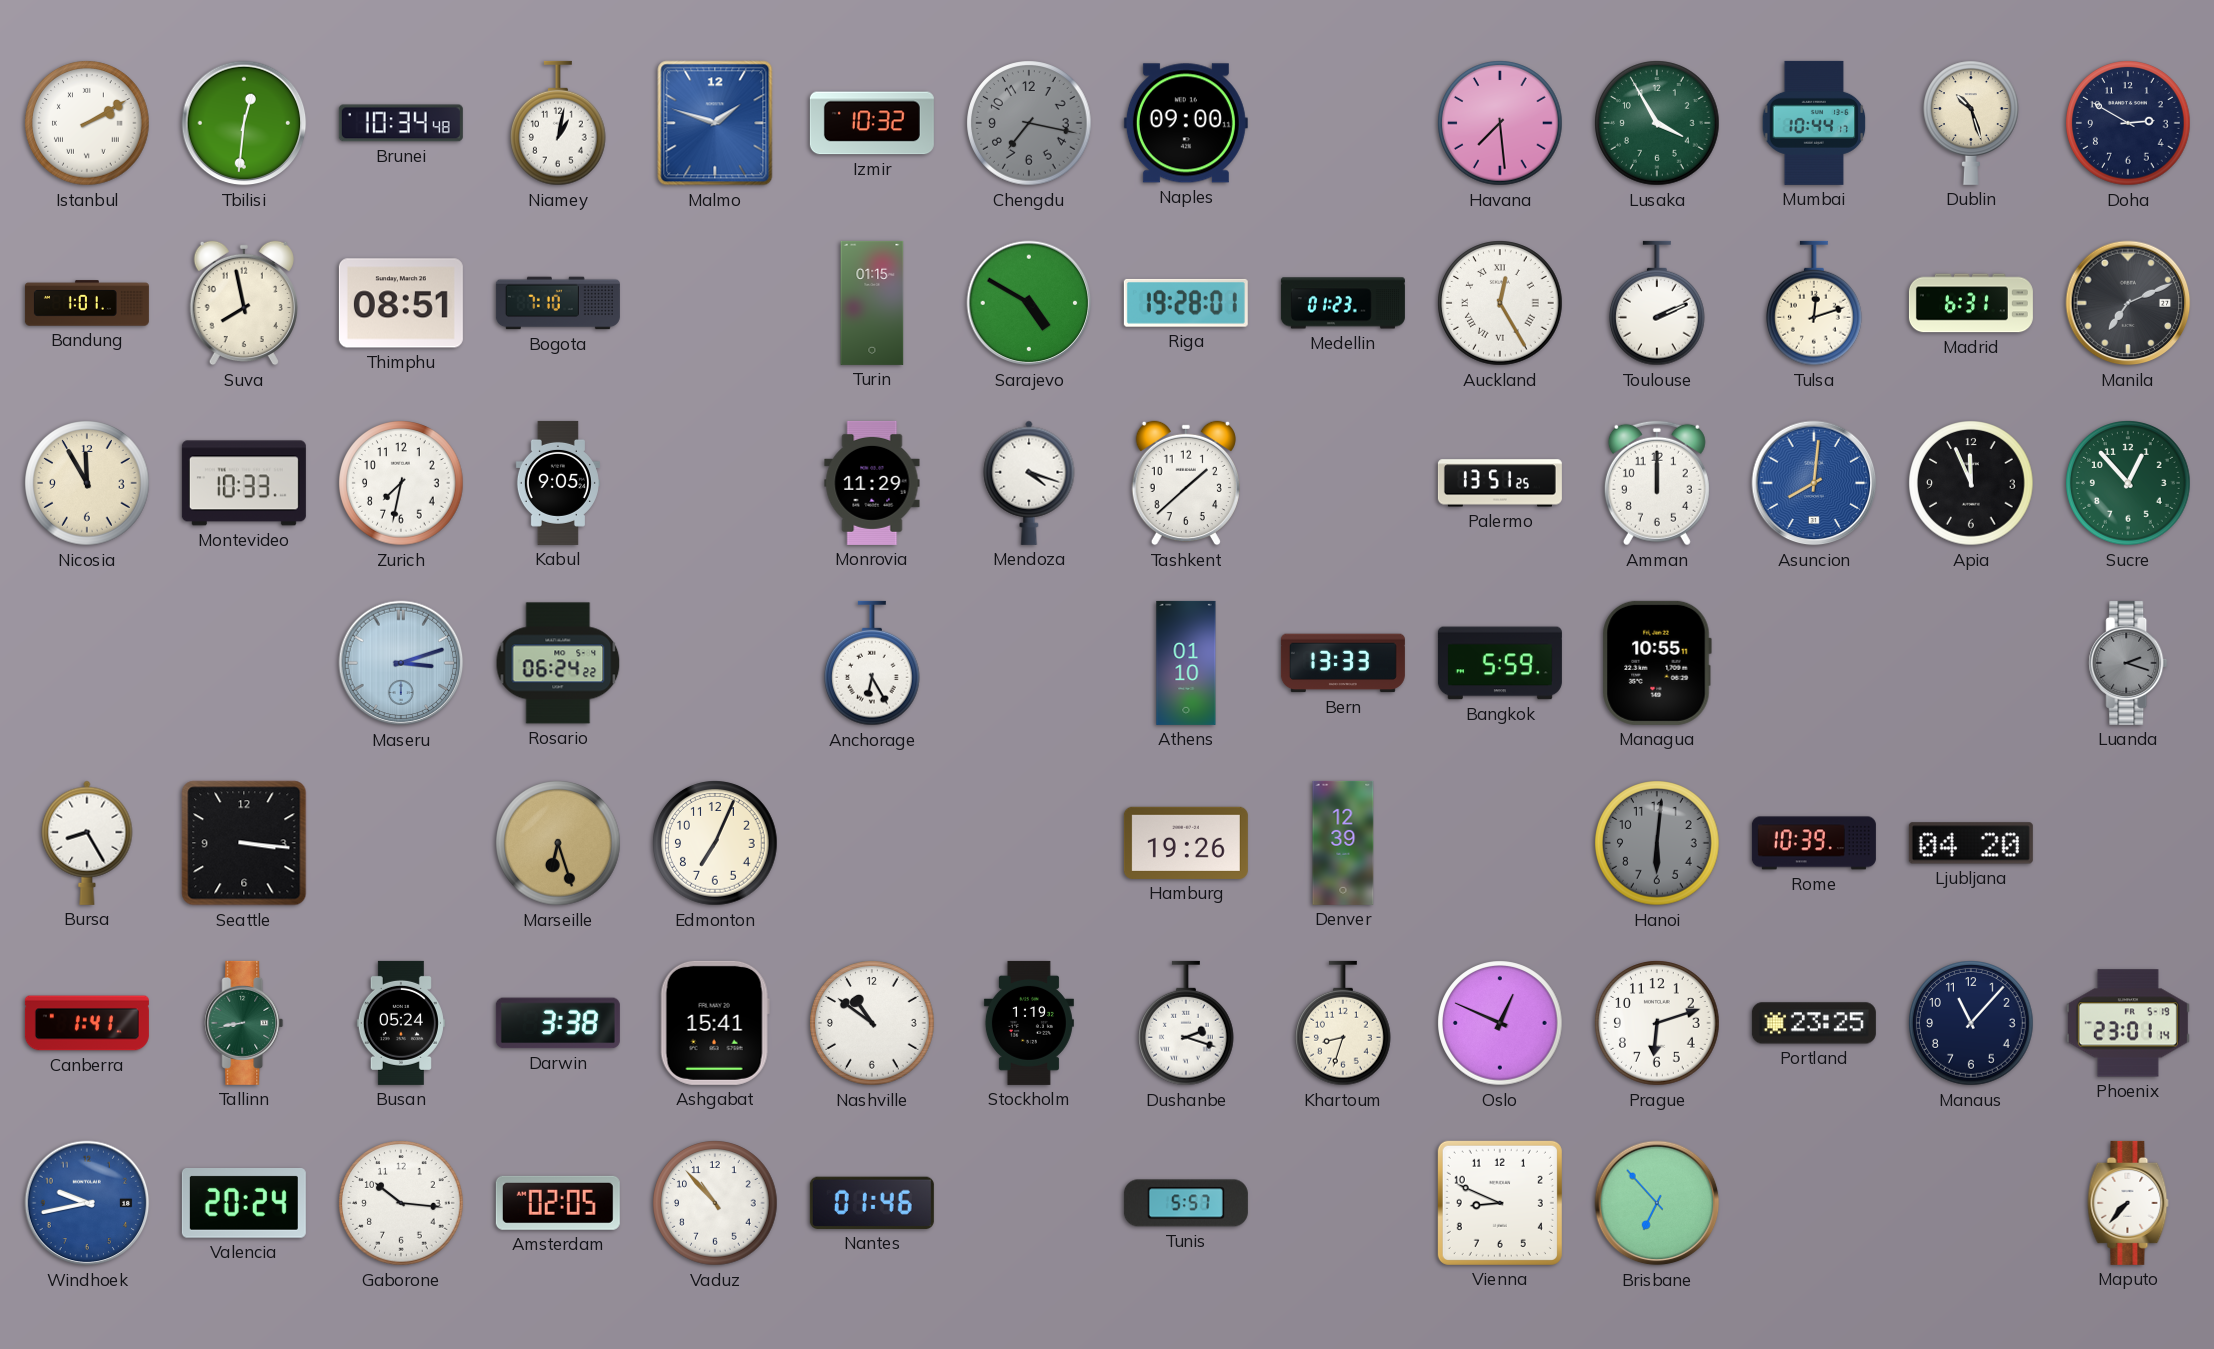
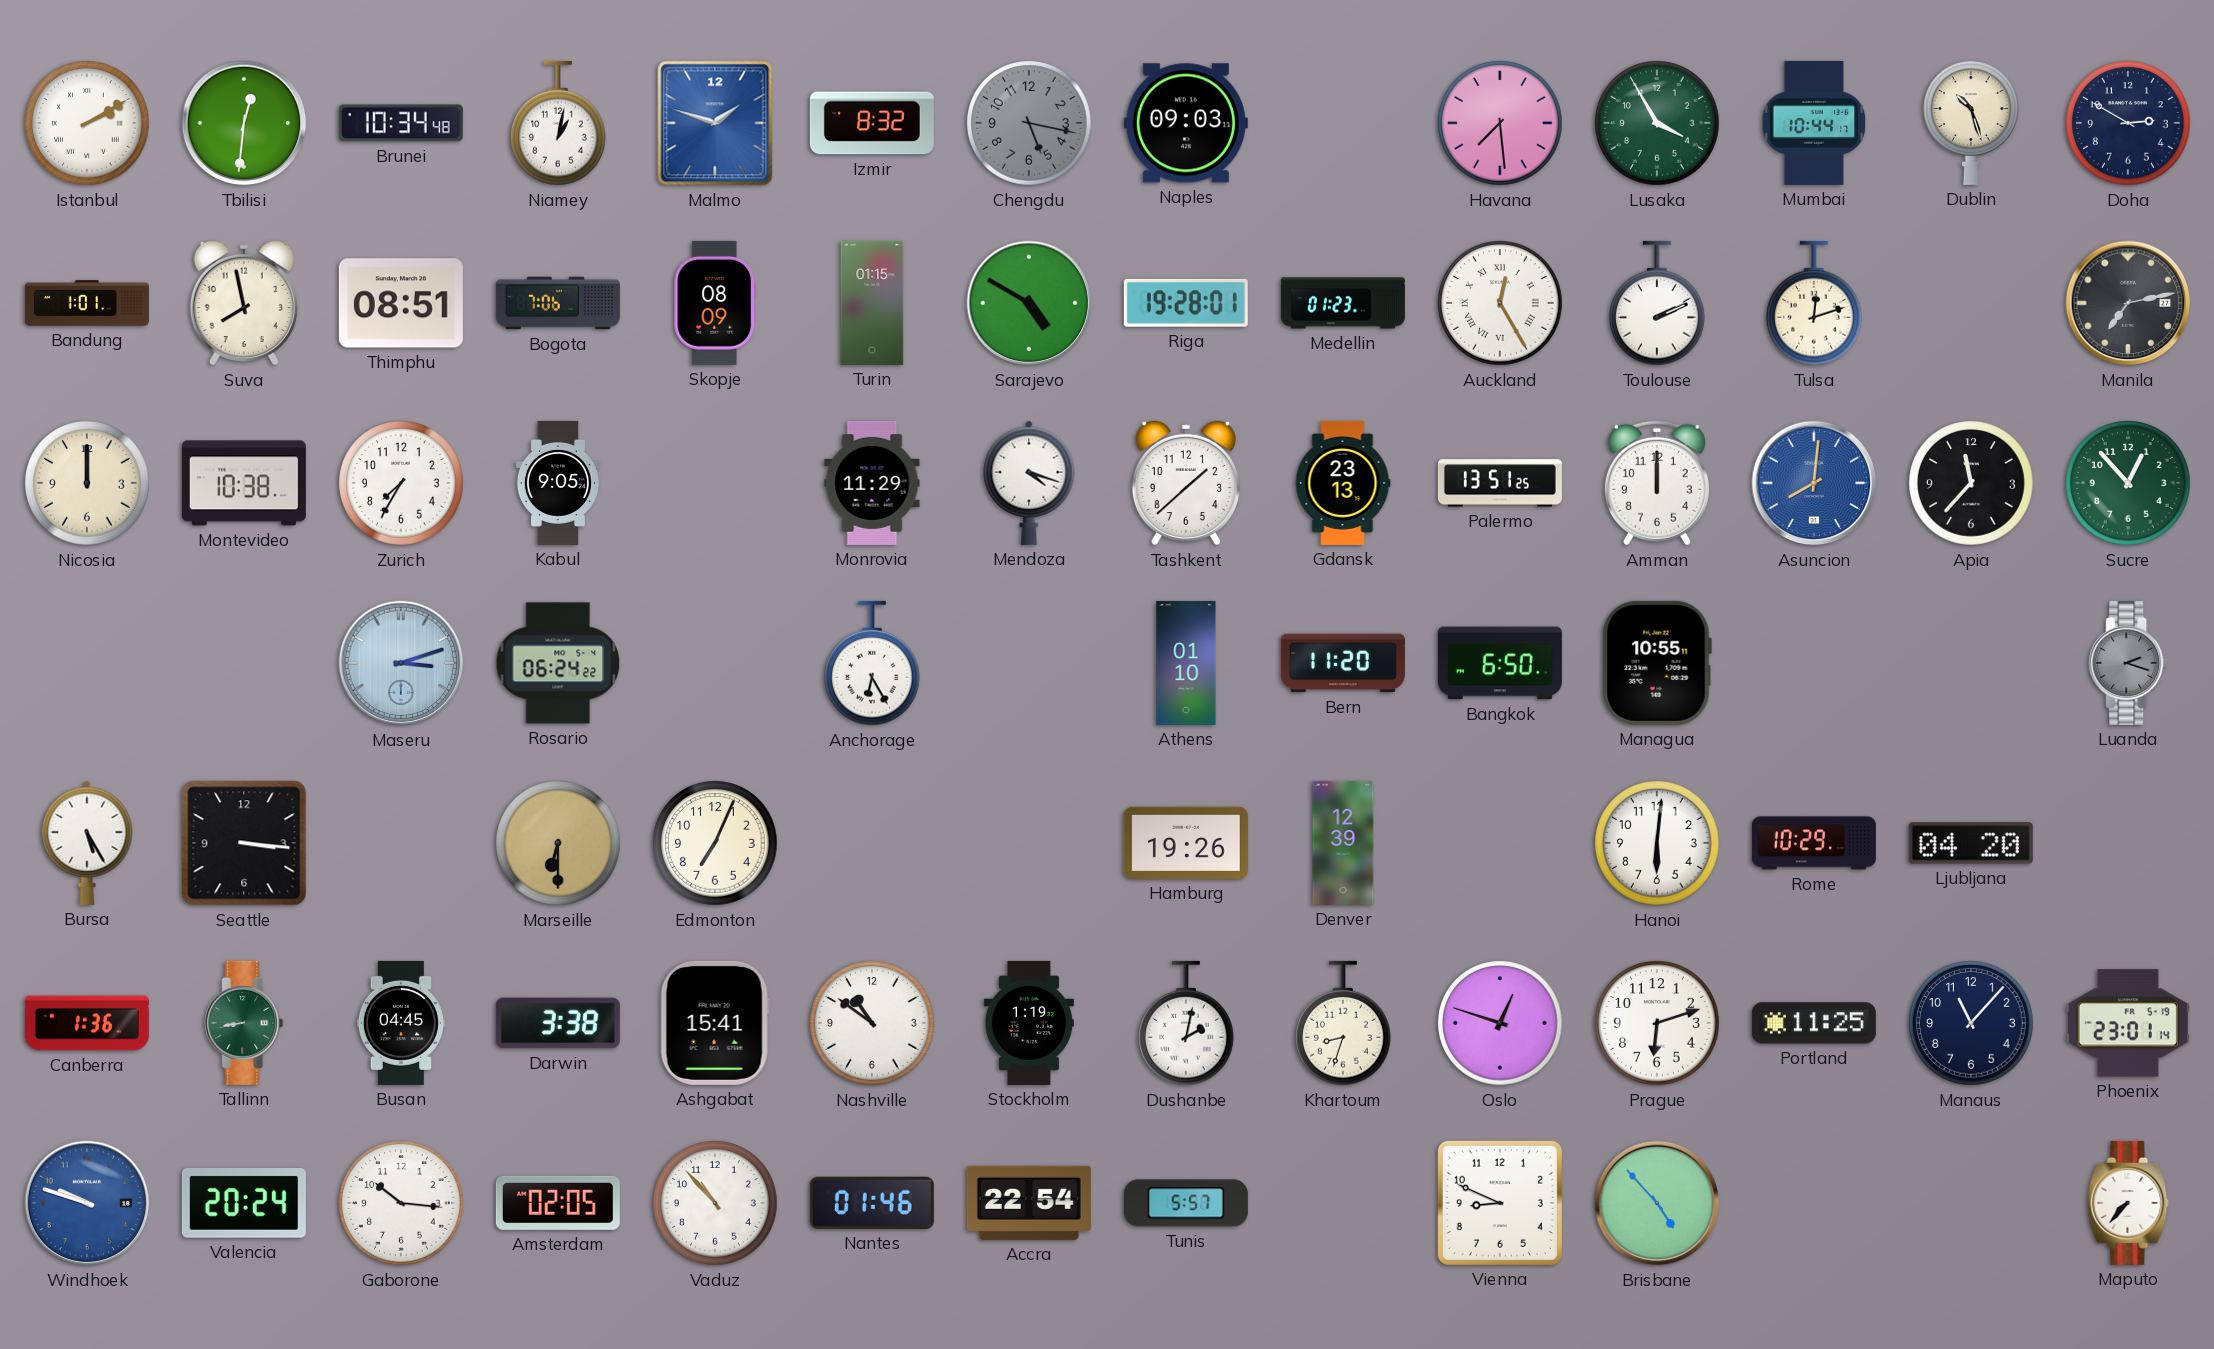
Izmir: 10:32 -> 8:32
Chengdu: 7:17 -> 5:17
Naples: 09:00 -> 09:03
Bogota: 7:10 -> 7:06
Skopje: none -> 08:09
Madrid: 6:31 -> none
Manila: 7:11 -> 7:13
Nicosia: 11:55 -> 12:00
Montevideo: 10:33 -> 10:38
Zurich: 7:32 -> 7:35
Gdansk: none -> 23:13
Apia: 11:56 -> 11:37
Bern: 13:33 -> 11:20
Bangkok: 5:59 -> 6:50
Bursa: 8:25 -> 5:25
Marseille: 6:27 -> 6:30
Hanoi dial: grey -> white
Rome: 10:39 -> 10:29
Canberra: 1:41 -> 1:36
Busan: 05:24 -> 04:45
Dushanbe: 2:18 -> 2:02
Oslo: 12:49 -> 12:48
Portland: 23:25 -> 11:25
Windhoek: 9:43 -> 9:48
Accra: none -> 22:54
Brisbane: 6:53 -> 4:53
